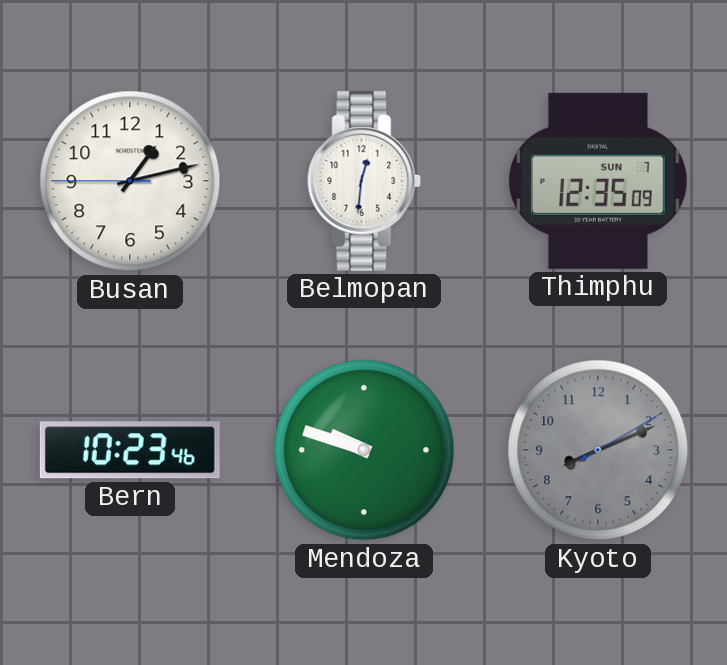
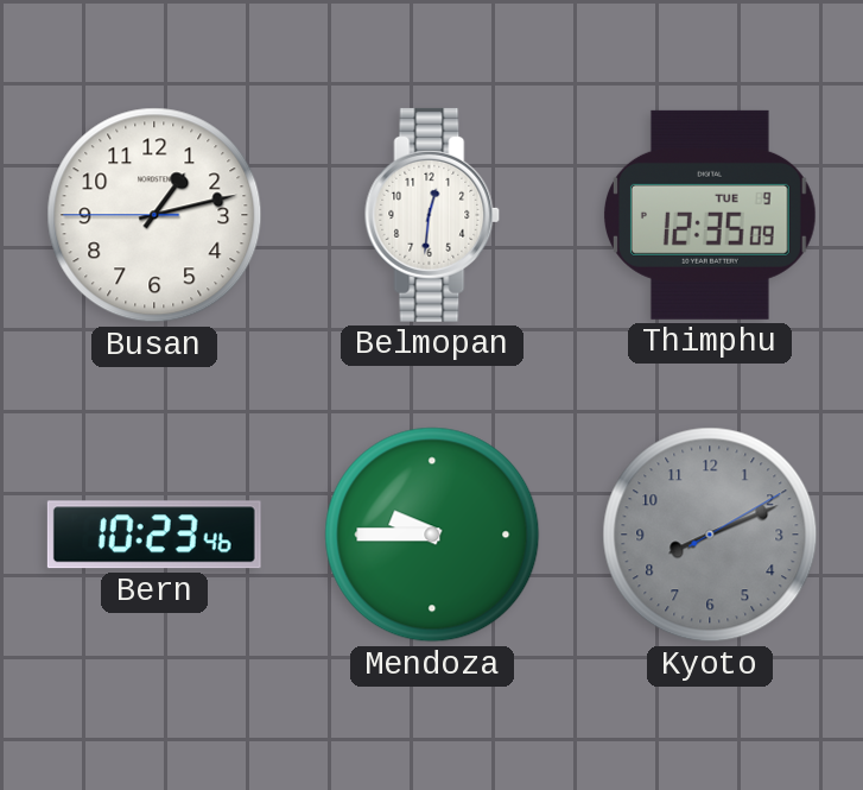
Thimphu date: SUN 7 -> TUE 9
Mendoza: 9:48 -> 9:45
